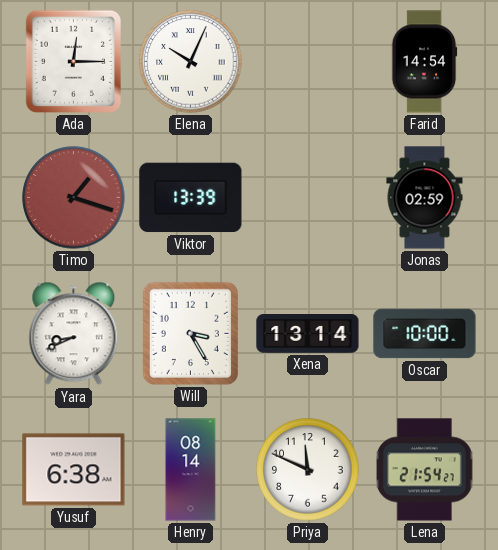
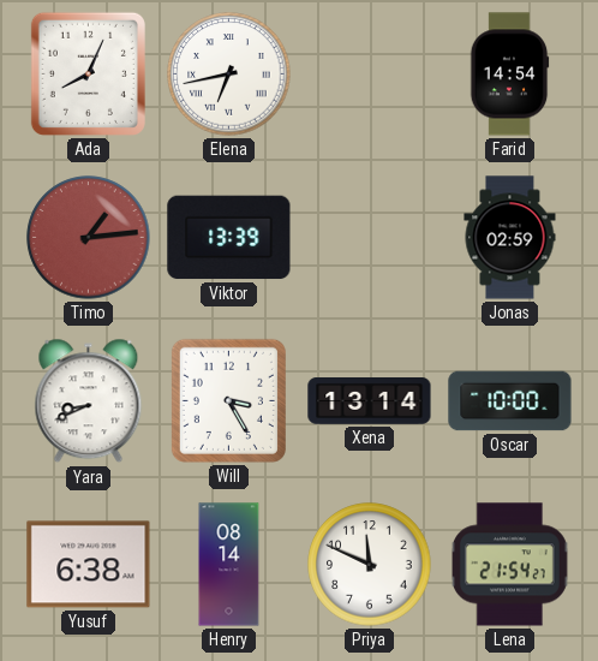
Ada: 12:15 -> 8:04
Elena: 10:04 -> 6:43
Timo: 1:18 -> 1:14
